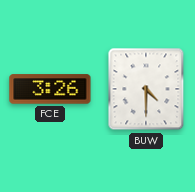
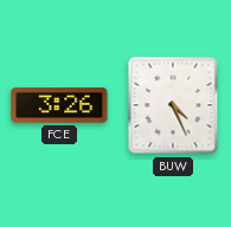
BUW: 4:30 -> 4:26
